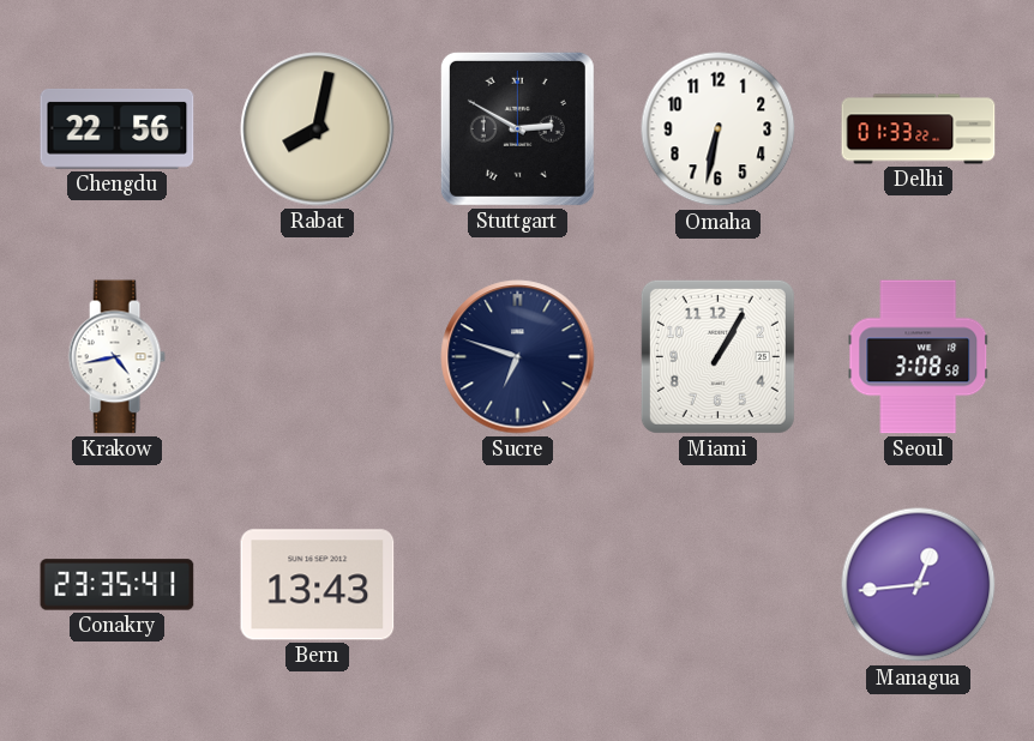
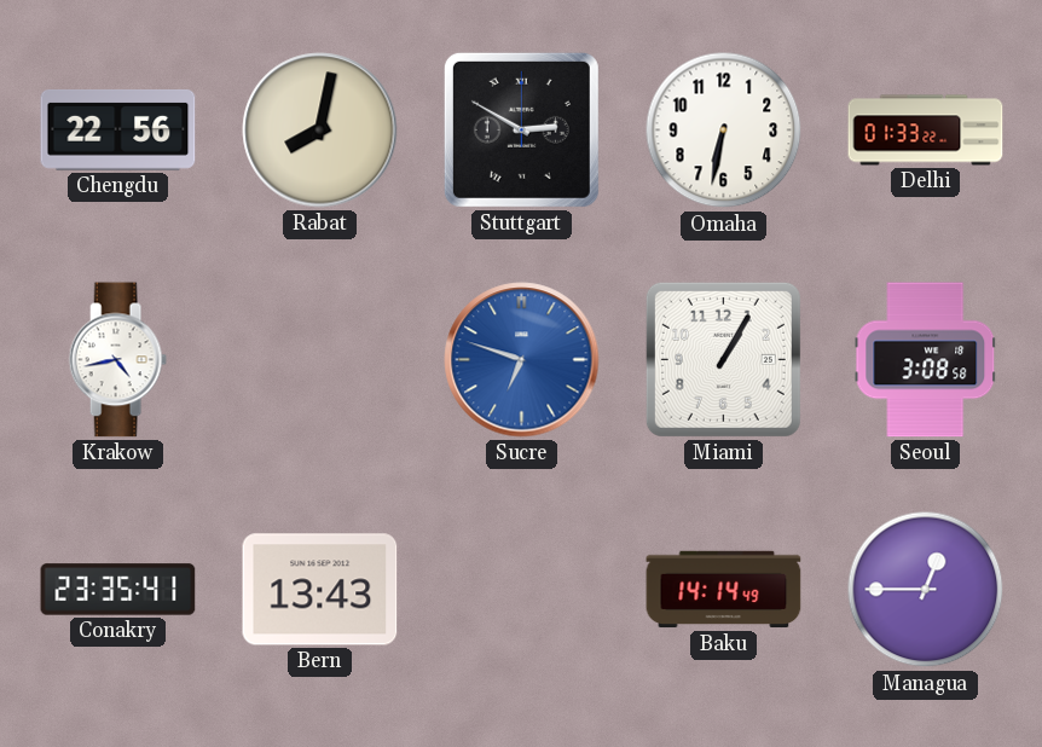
Sucre dial: navy -> blue
Baku: none -> 14:14
Managua: 12:44 -> 12:45
